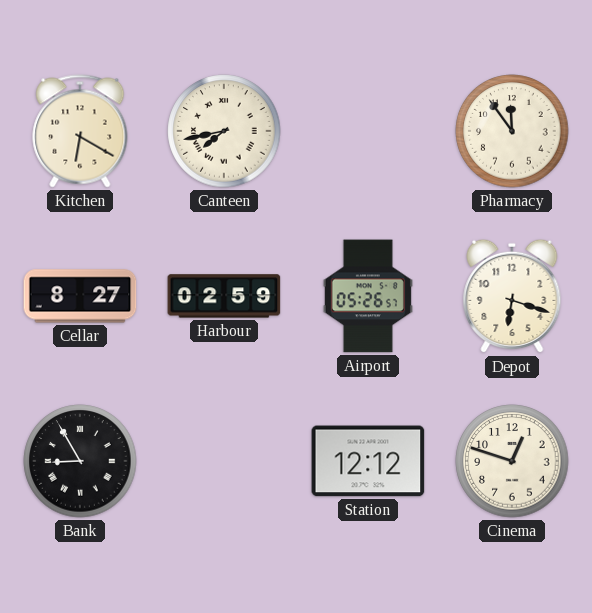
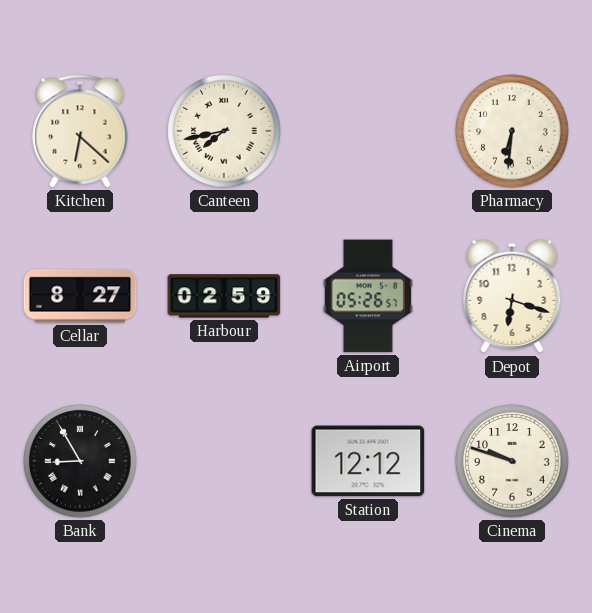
Kitchen: 6:20 -> 6:22
Pharmacy: 11:54 -> 6:31
Cinema: 12:48 -> 9:48
